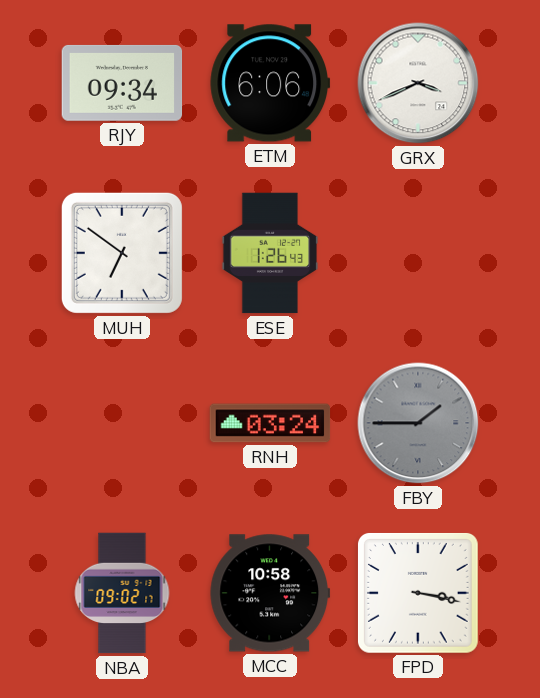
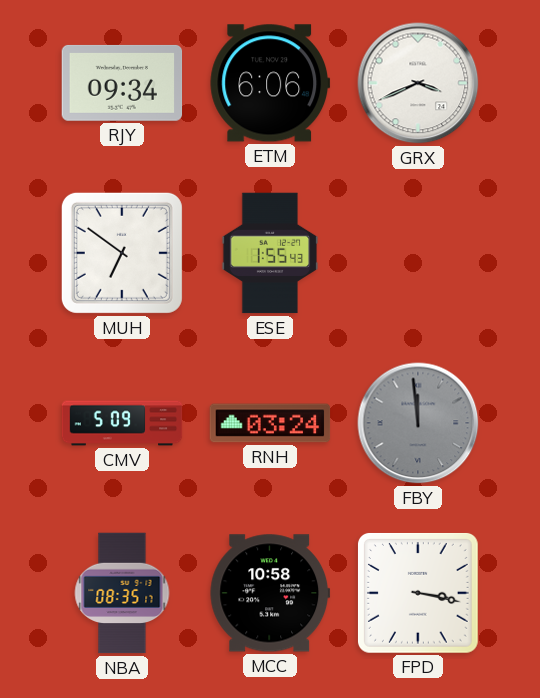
ESE: 1:26 -> 1:55
CMV: none -> 5:09
FBY: 1:45 -> 11:59
NBA: 09:02 -> 08:35
